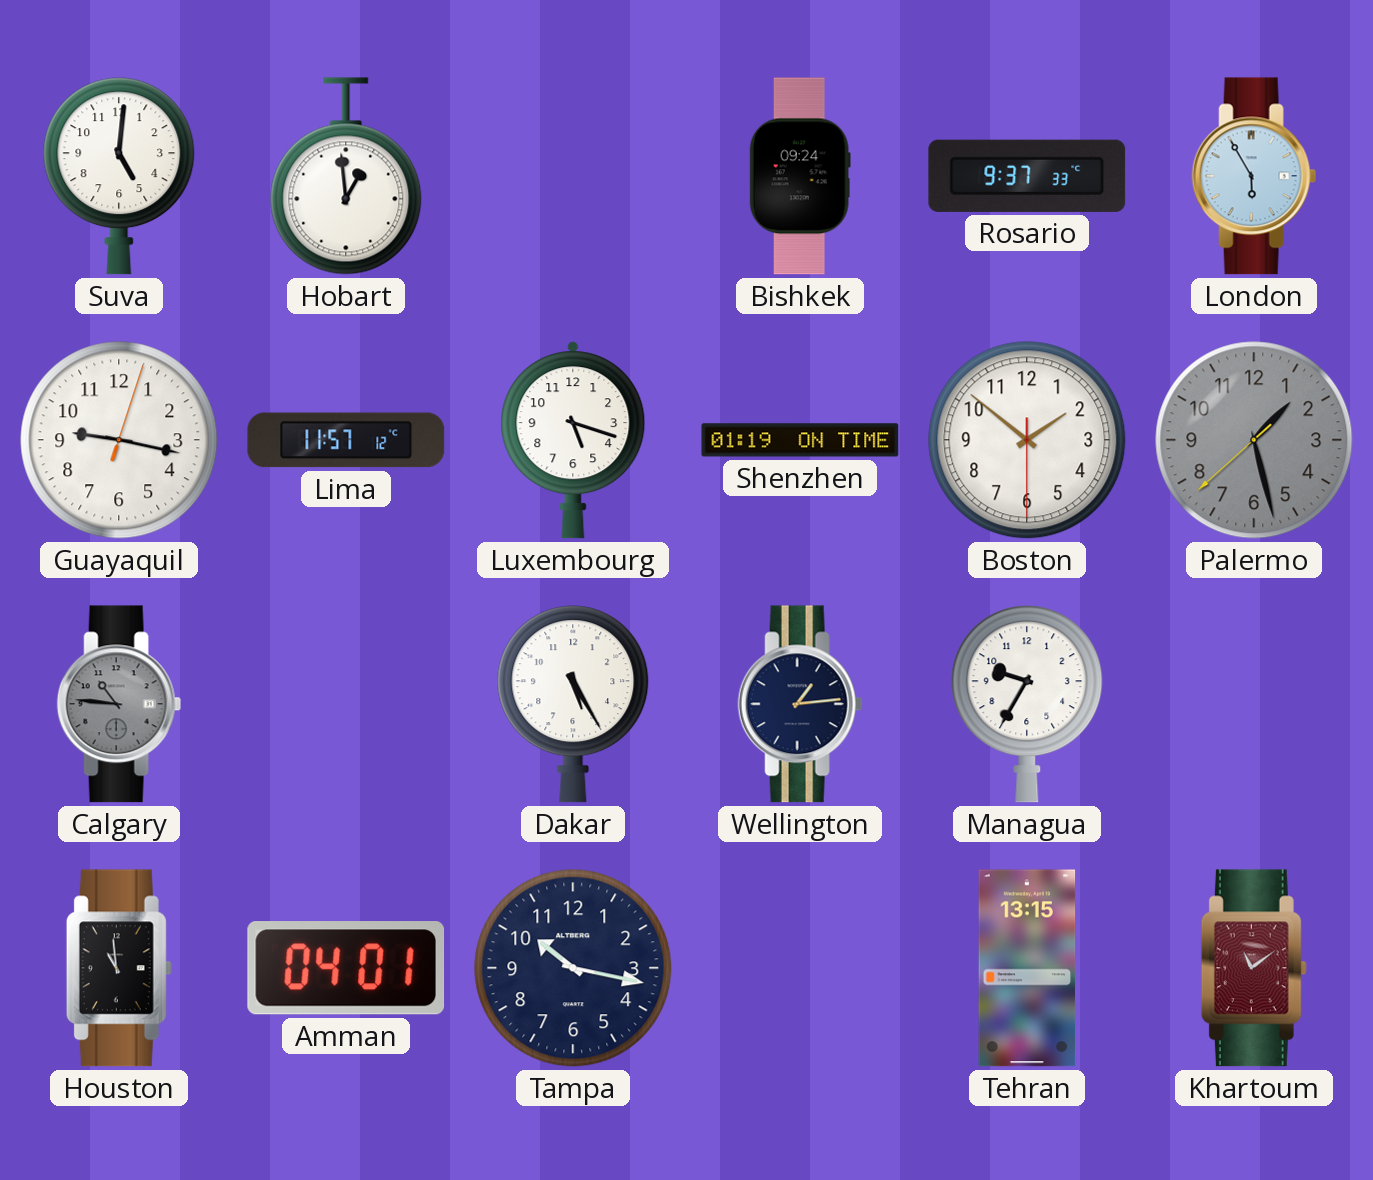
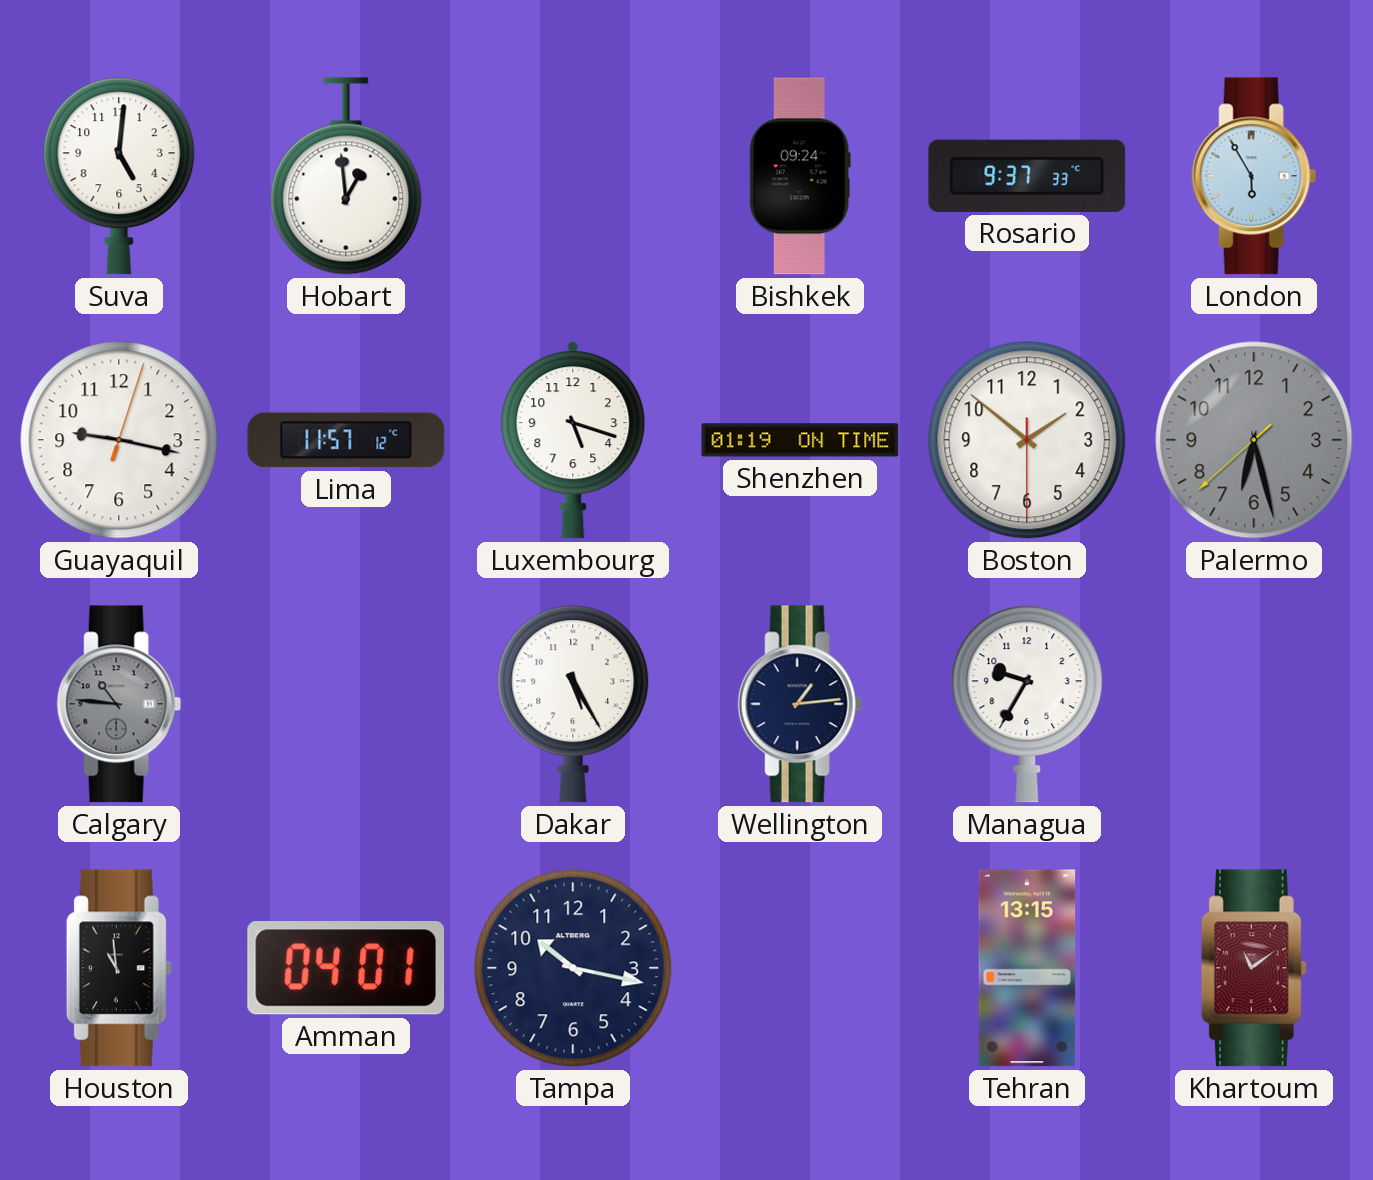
Palermo: 1:27 -> 6:27
